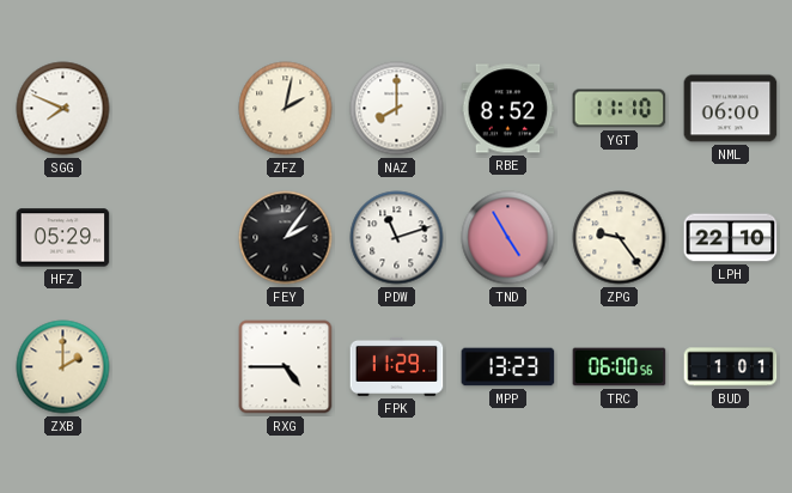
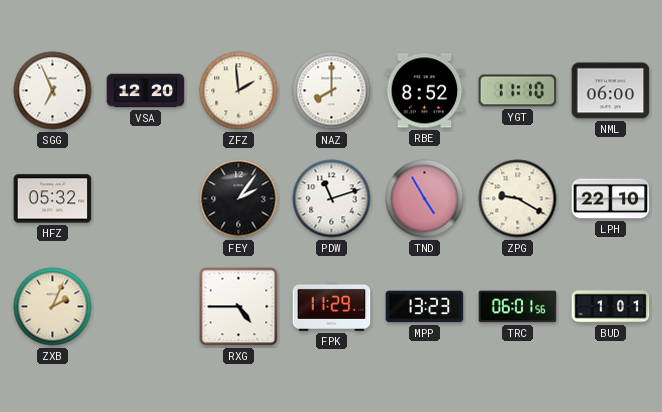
SGG: 7:49 -> 6:56
VSA: none -> 12:20
ZFZ: 2:02 -> 1:59
HFZ: 05:29 -> 05:32
ZPG: 9:24 -> 9:20
ZXB: 2:00 -> 2:04
TRC: 06:00 -> 06:01
